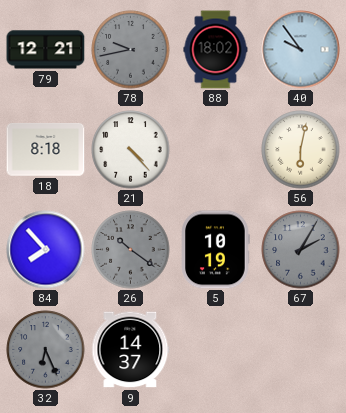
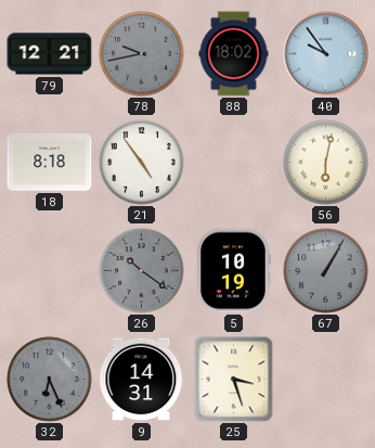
21: 4:23 -> 4:54
84: 7:53 -> none
67: 2:05 -> 1:05
9: 14:37 -> 14:31
25: none -> 3:27
